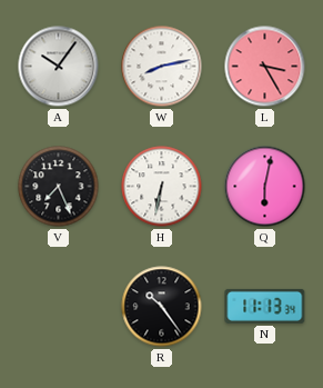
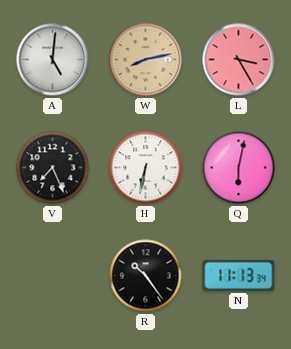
A: 10:06 -> 5:01
W dial: white -> champagne
